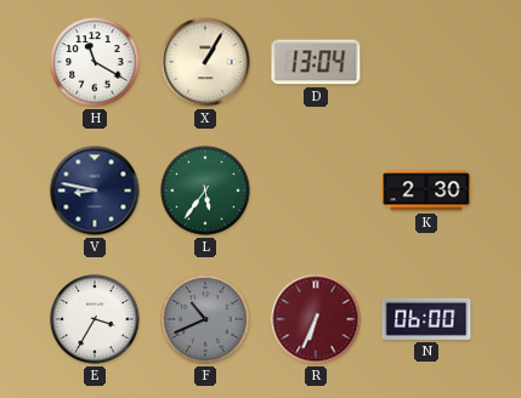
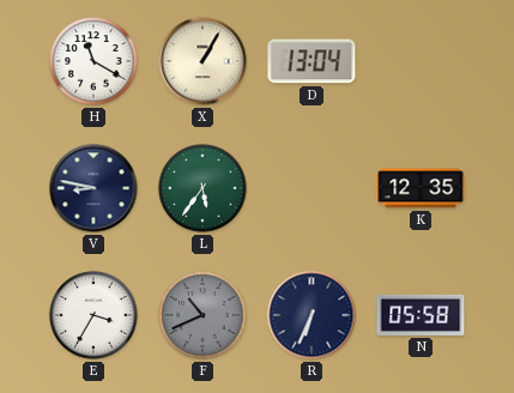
K: 2:30 -> 12:35
R dial: burgundy -> navy
N: 06:00 -> 05:58
